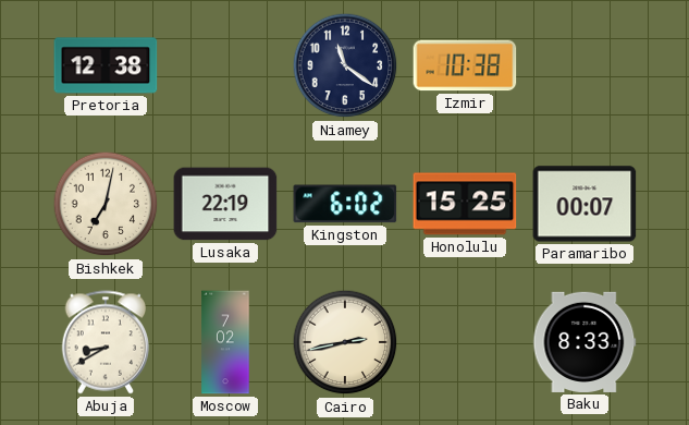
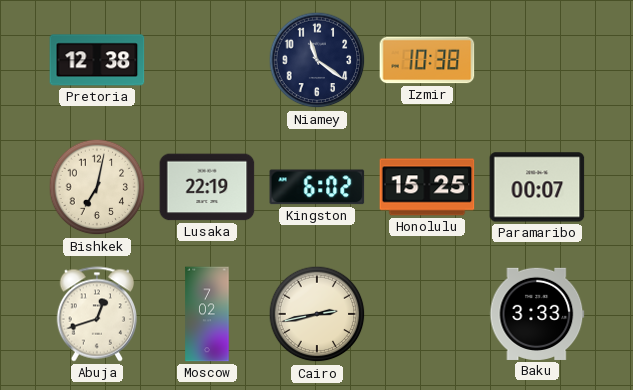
Abuja: 8:40 -> 12:42
Baku: 8:33 -> 3:33
